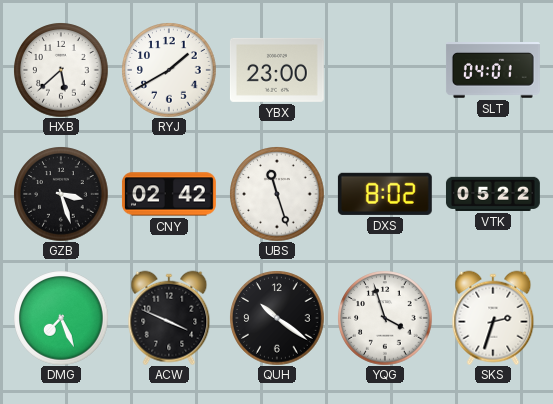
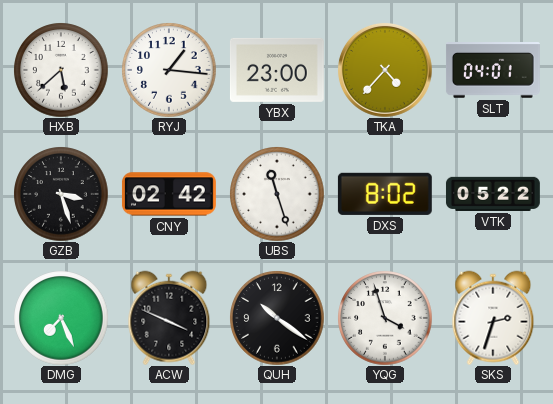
RYJ: 1:40 -> 1:16
TKA: none -> 4:37
